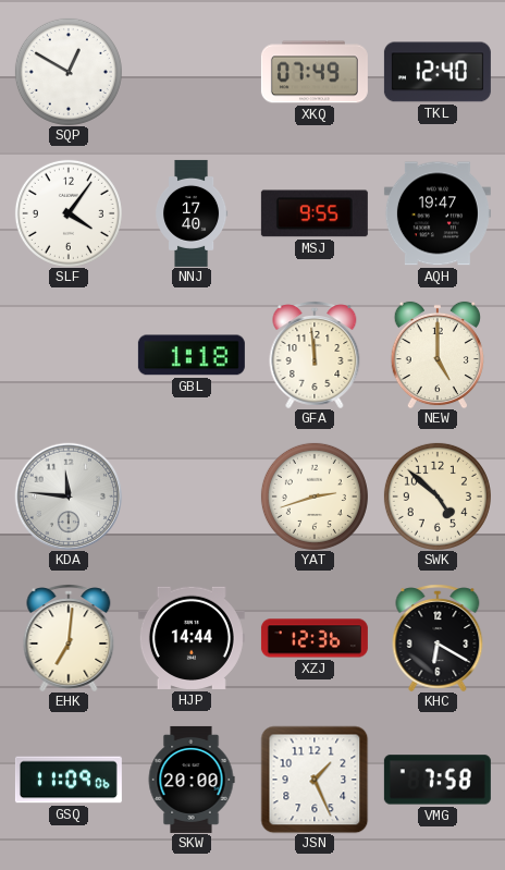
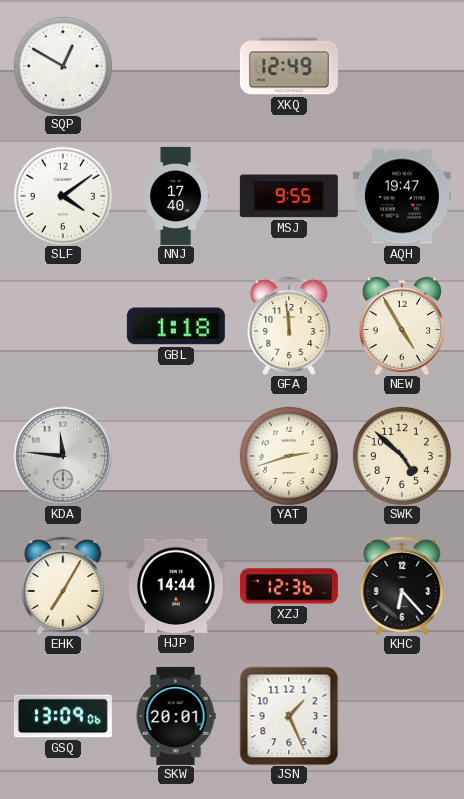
XKQ: 07:49 -> 12:49
TKL: 12:40 -> none
SLF: 4:06 -> 4:09
NEW: 5:00 -> 4:55
EHK: 7:01 -> 7:05
KHC: 6:20 -> 6:23
GSQ: 11:09 -> 13:09
SKW: 20:00 -> 20:01
VMG: 7:58 -> none
